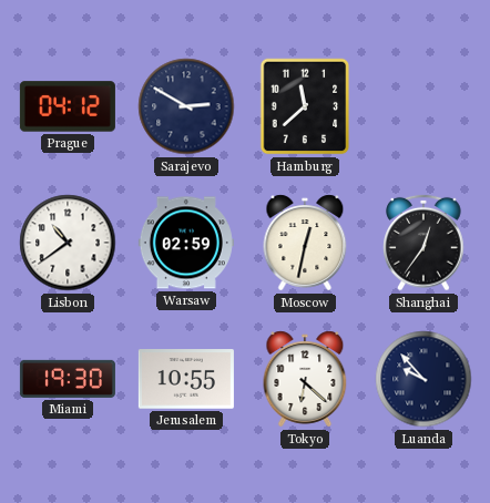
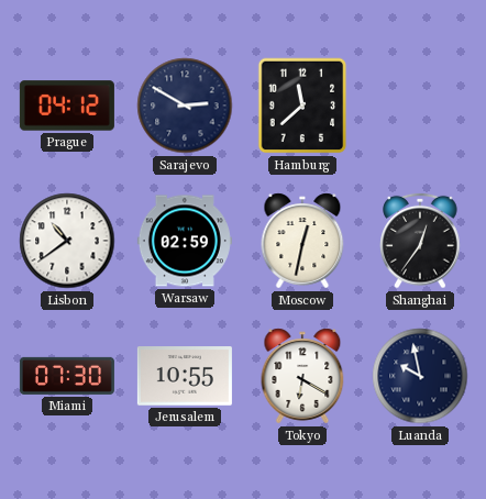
Miami: 19:30 -> 07:30
Tokyo: 6:22 -> 6:20
Luanda: 9:53 -> 9:58
